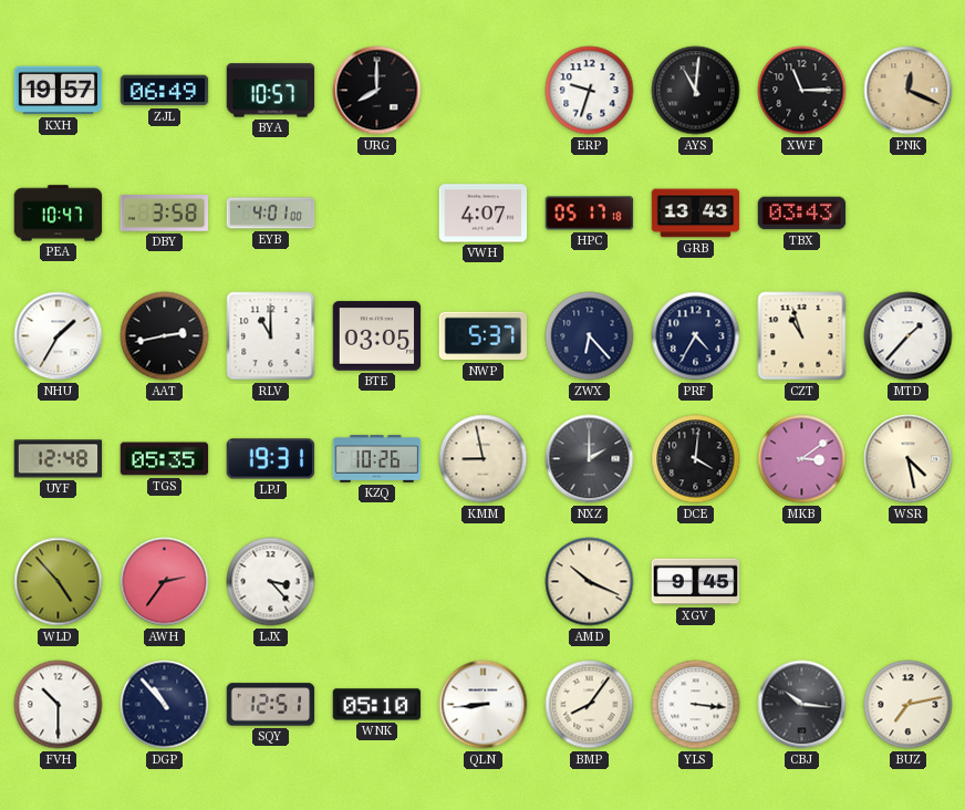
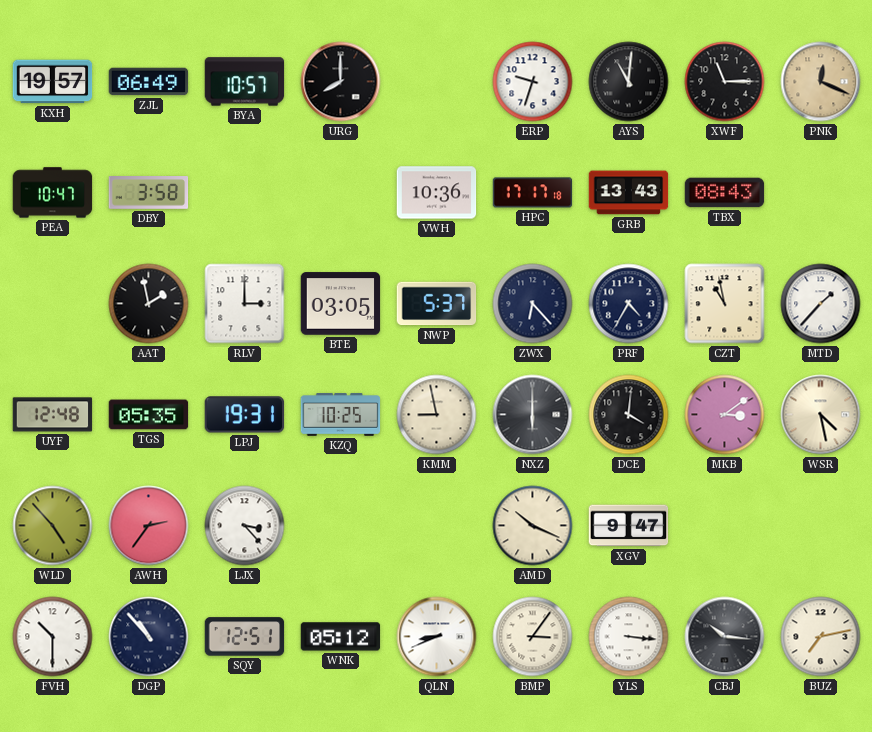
EYB: 4:01 -> none
VWH: 4:07 -> 10:36
HPC: 05:17 -> 17:17
TBX: 03:43 -> 08:43
NHU: 1:35 -> none
AAT: 2:43 -> 1:58
RLV: 11:00 -> 3:00
CZT: 10:57 -> 10:58
KZQ: 10:26 -> 10:25
NXZ: 2:00 -> 6:00
XGV: 9:45 -> 9:47
WNK: 05:10 -> 05:12
QLN: 8:44 -> 8:41
BMP: 8:06 -> 3:06
